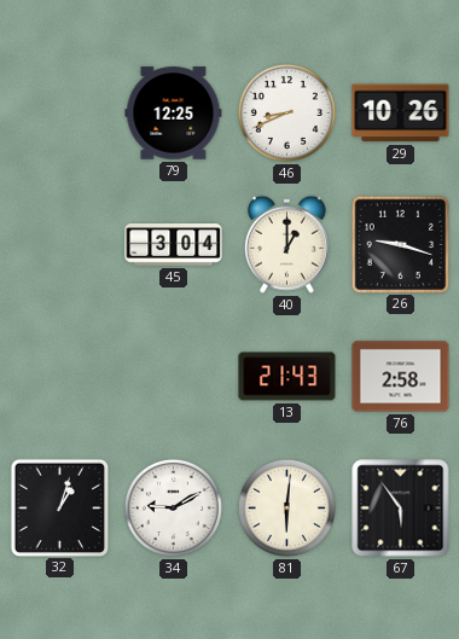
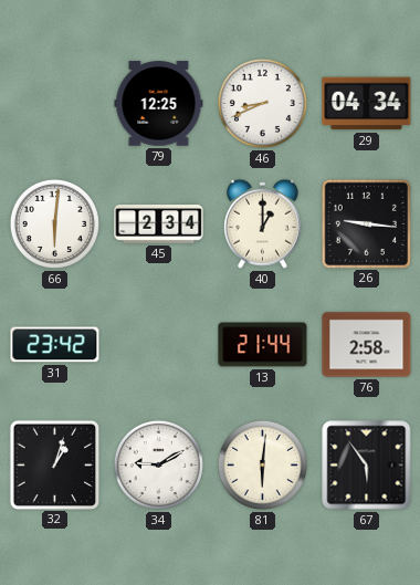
29: 10:26 -> 04:34
66: none -> 6:01
45: 3:04 -> 2:34
26: 9:18 -> 9:16
31: none -> 23:42
13: 21:43 -> 21:44
